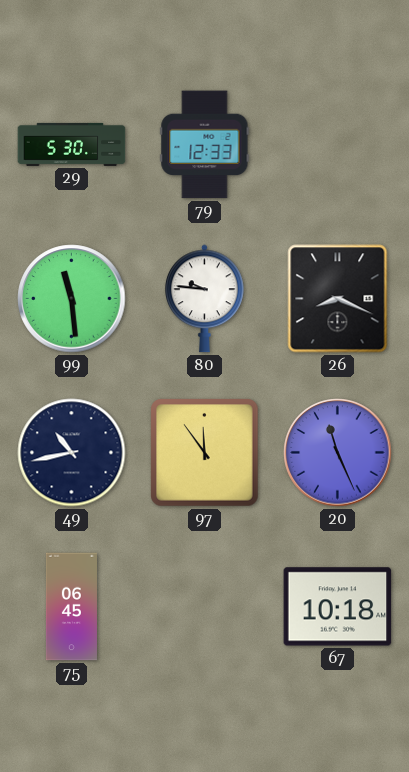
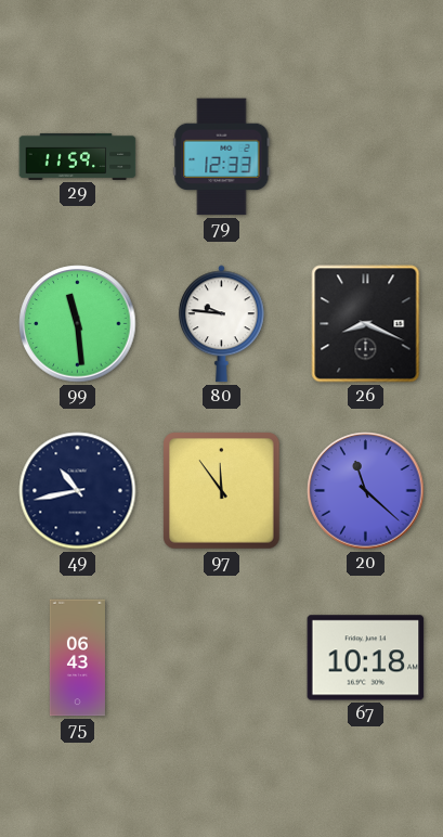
29: 5:30 -> 11:59
20: 11:26 -> 11:22
75: 06:45 -> 06:43
